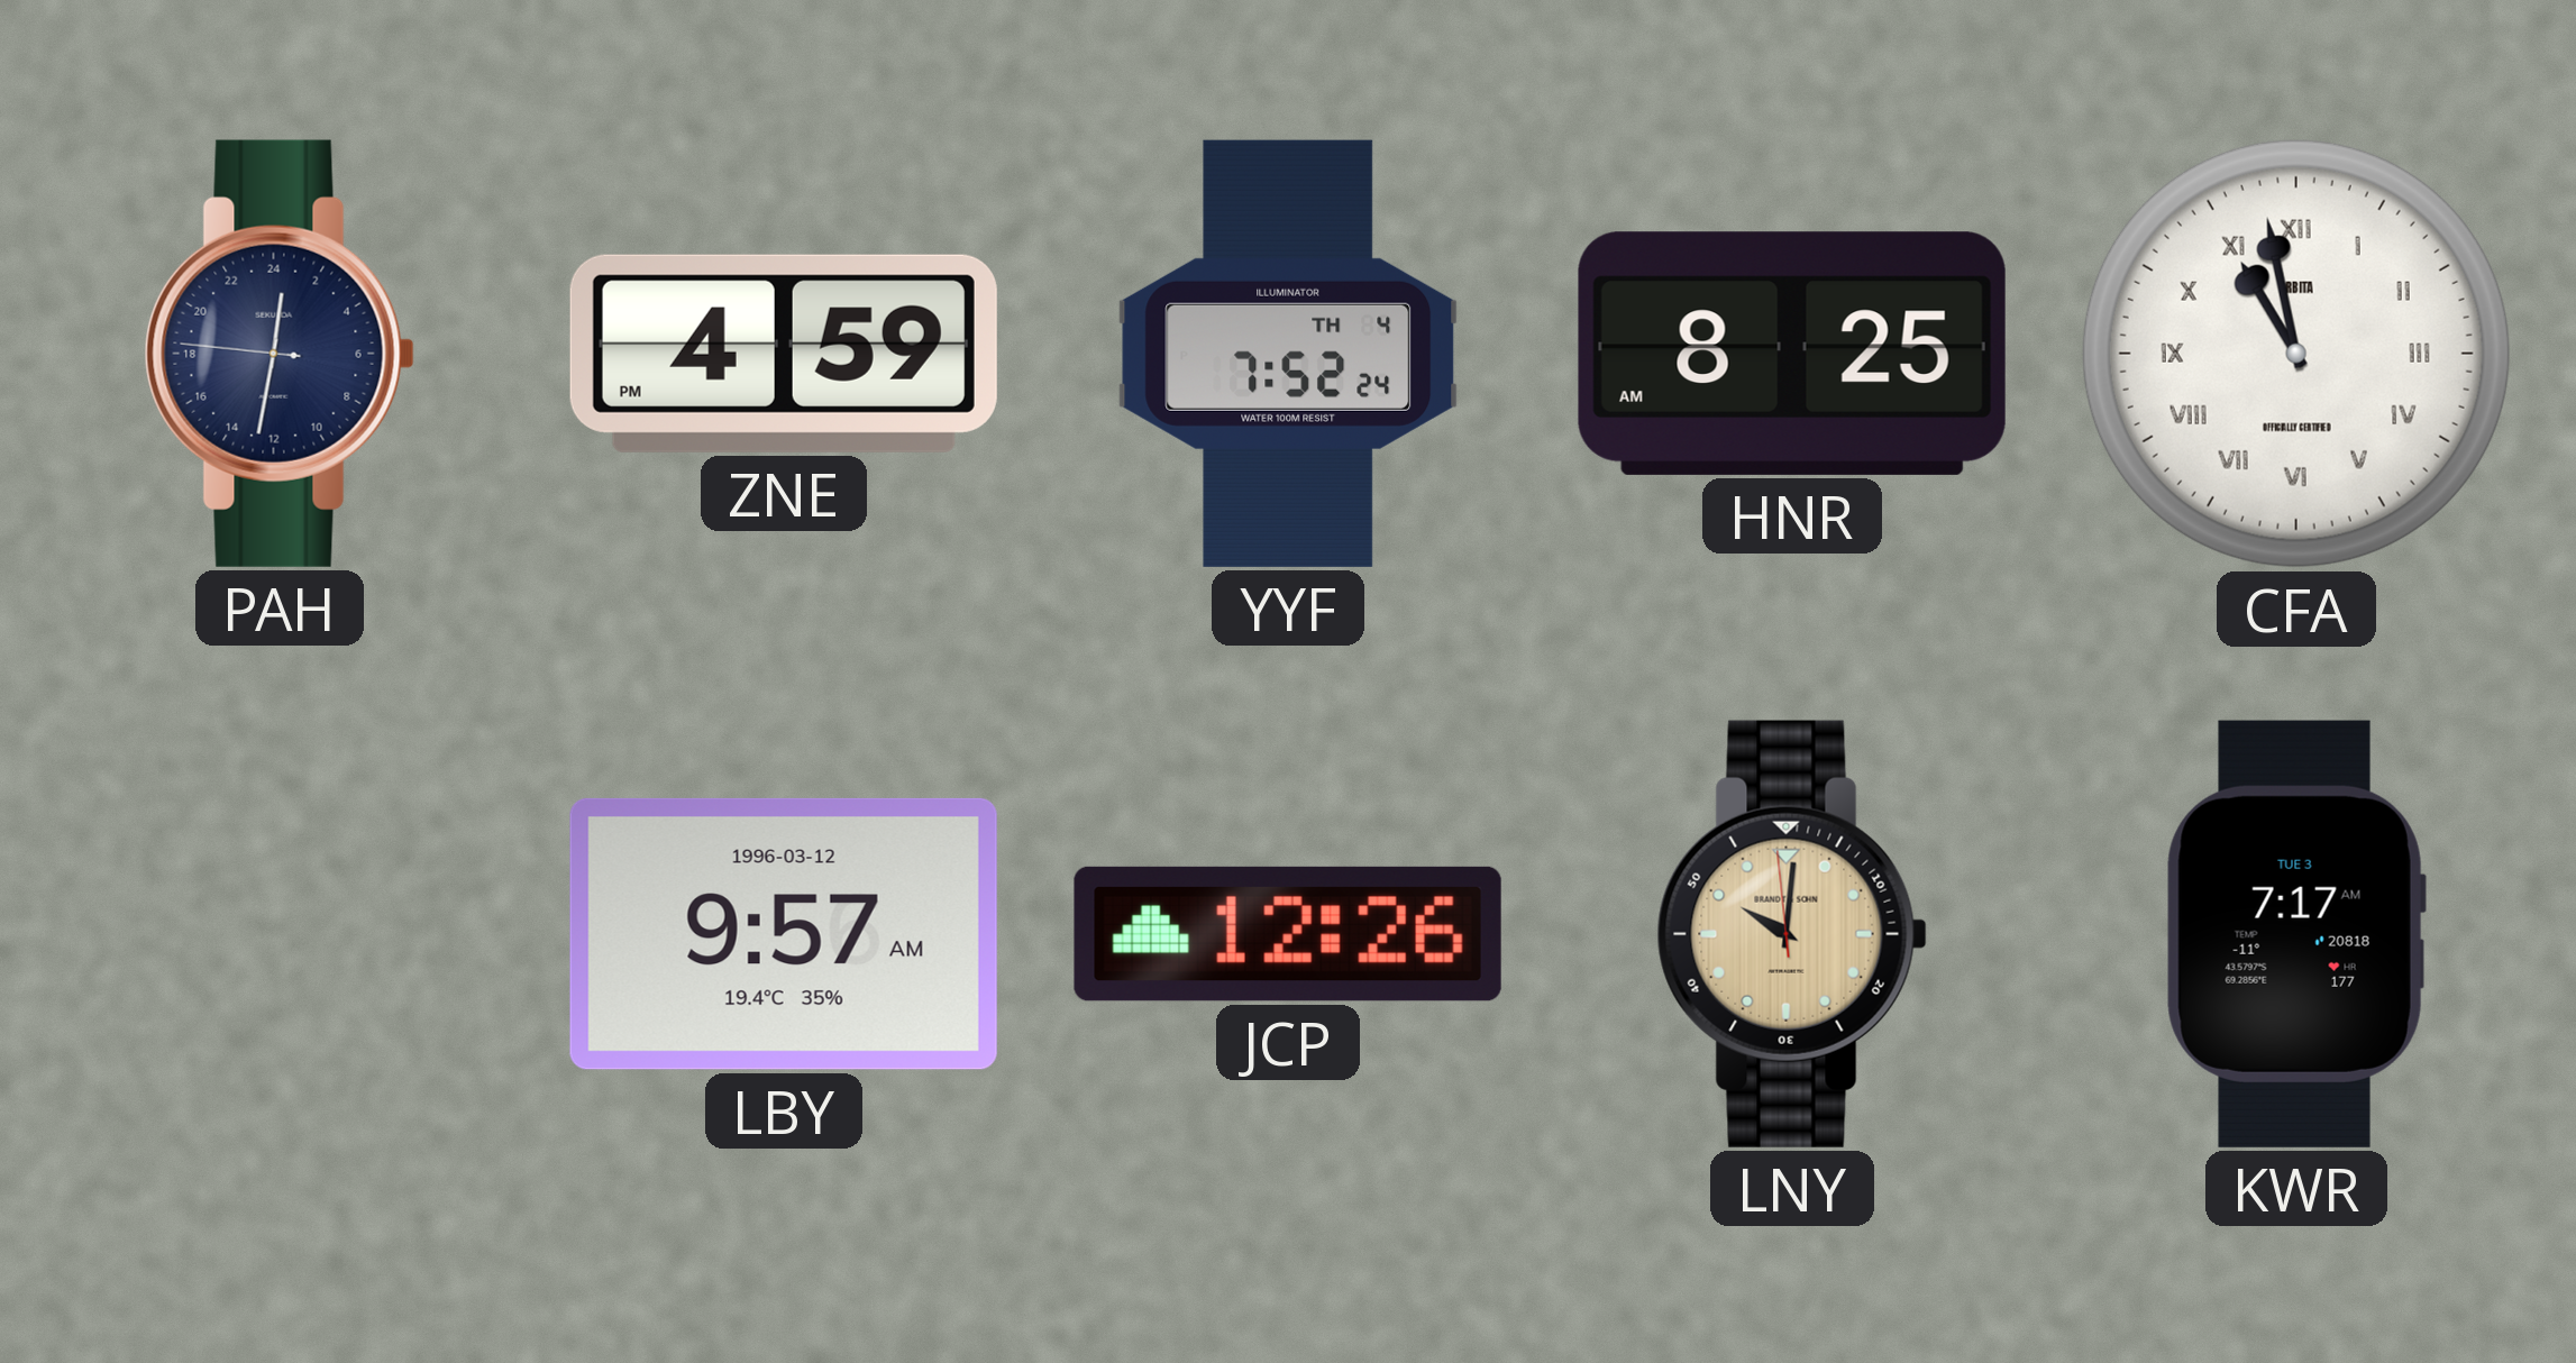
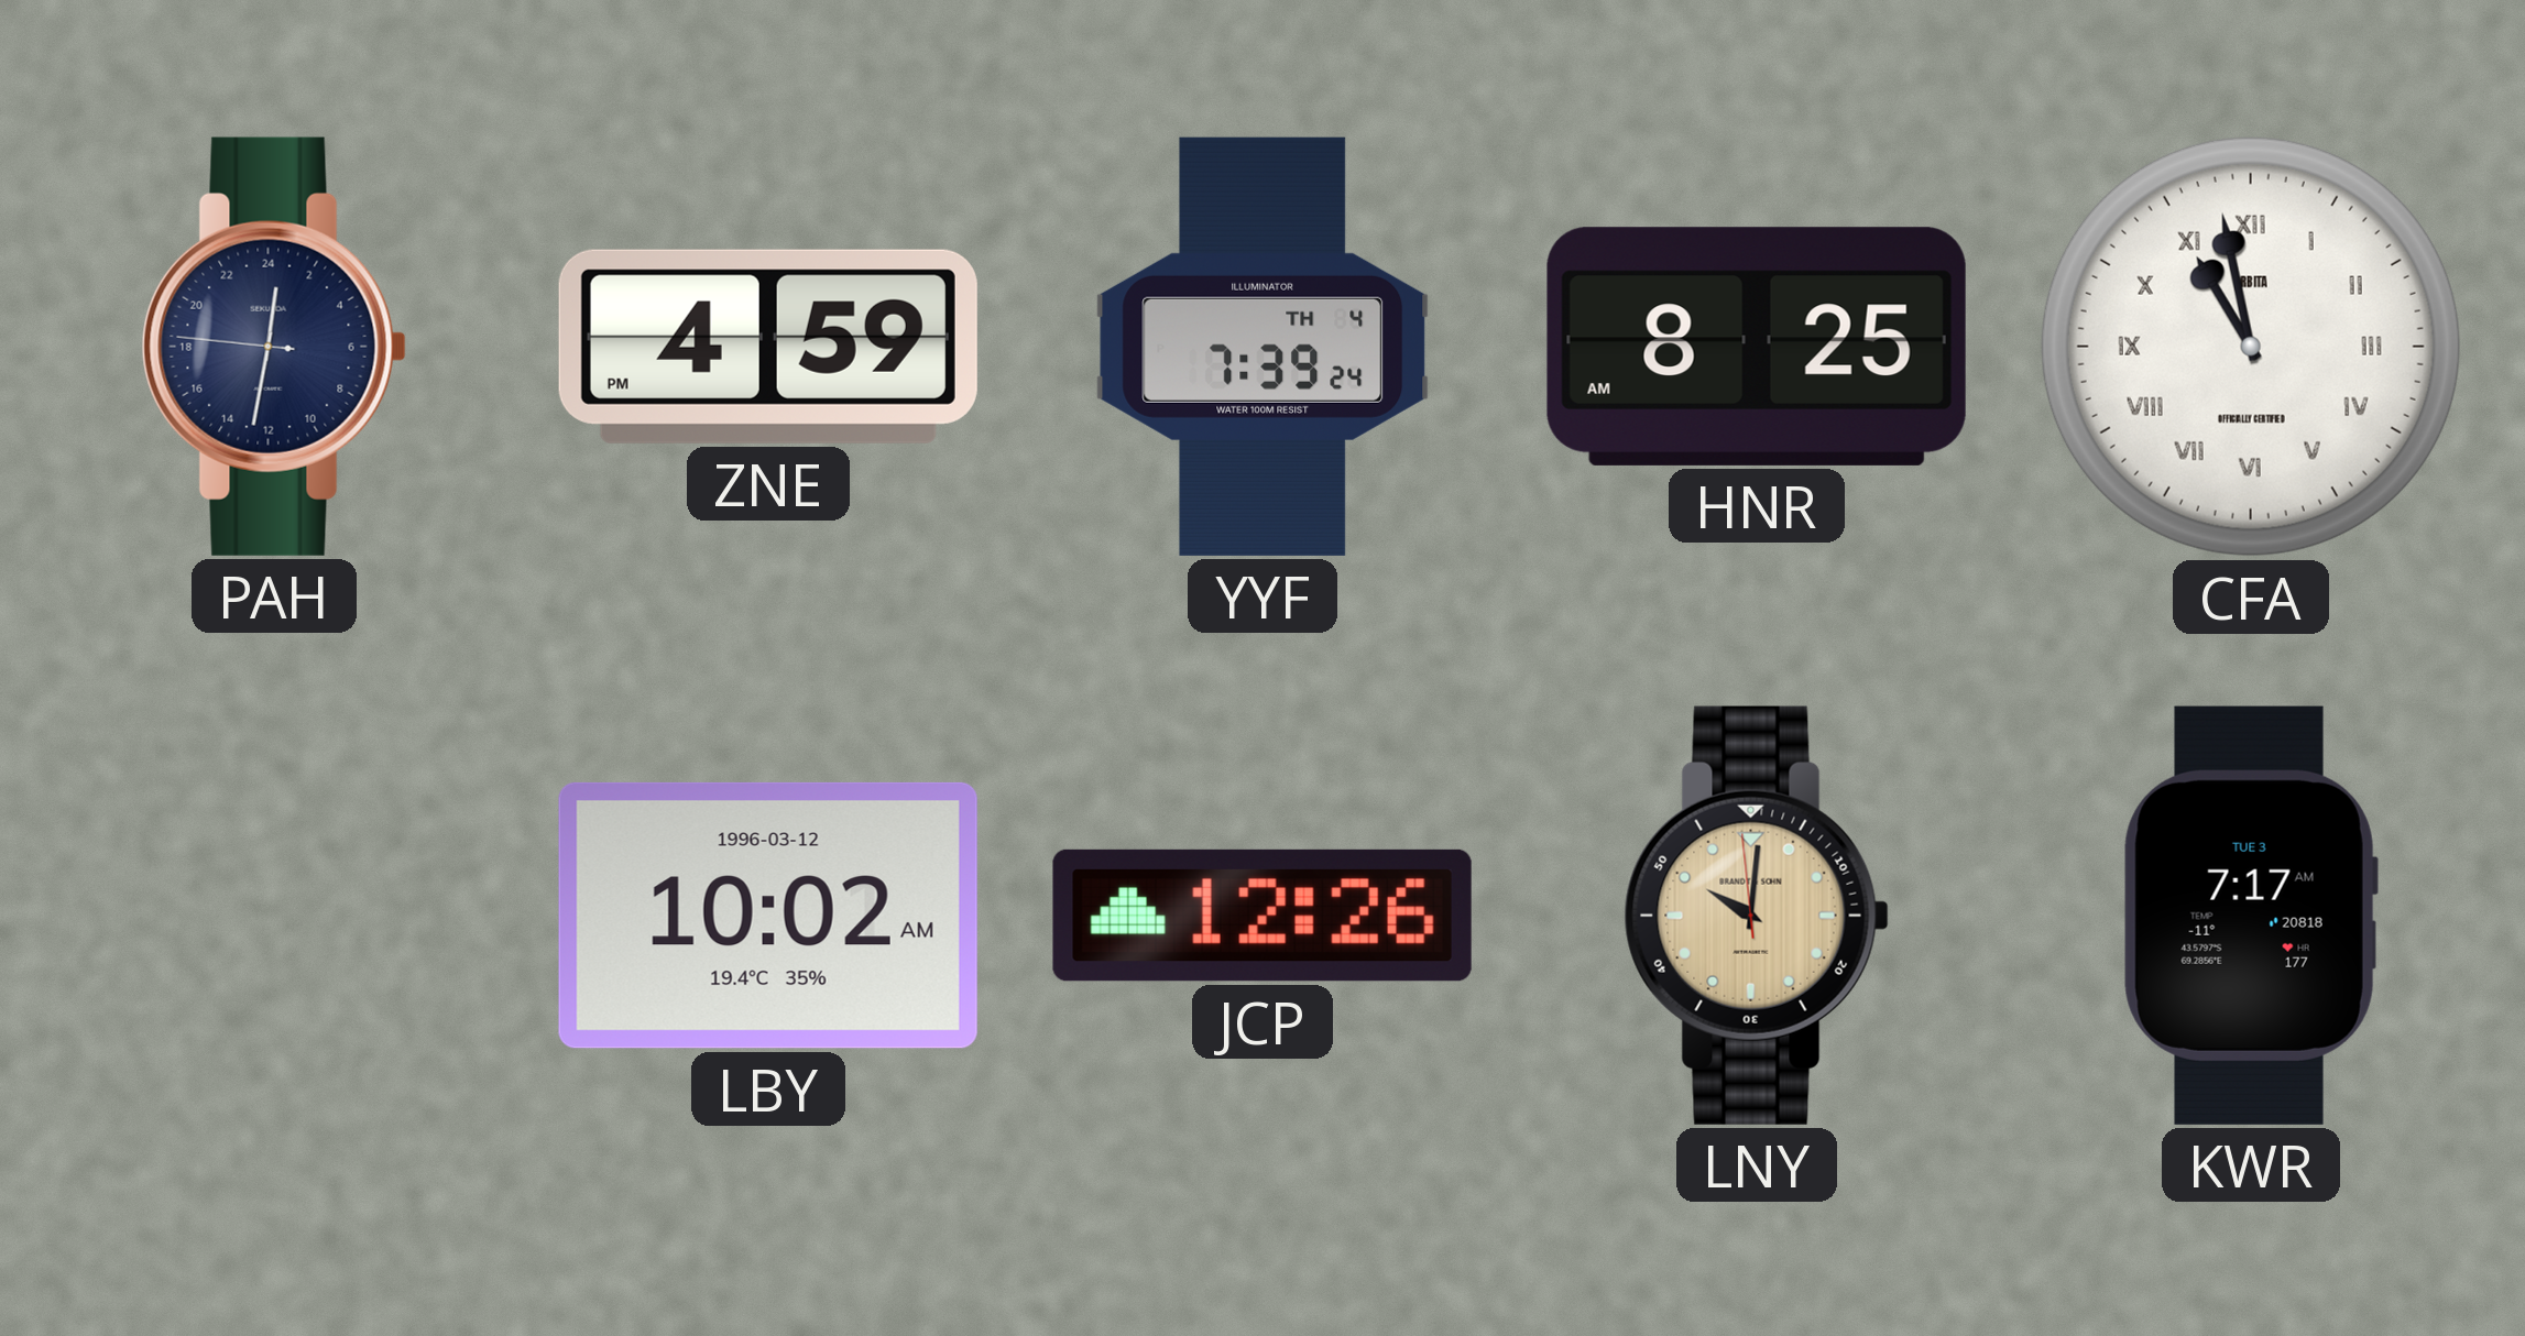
YYF: 7:52 -> 7:39
LBY: 9:57 -> 10:02
